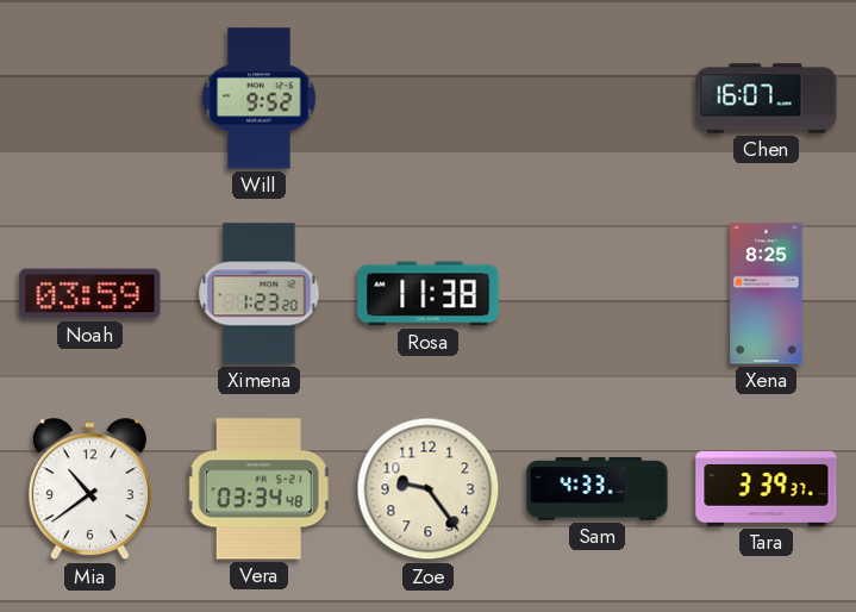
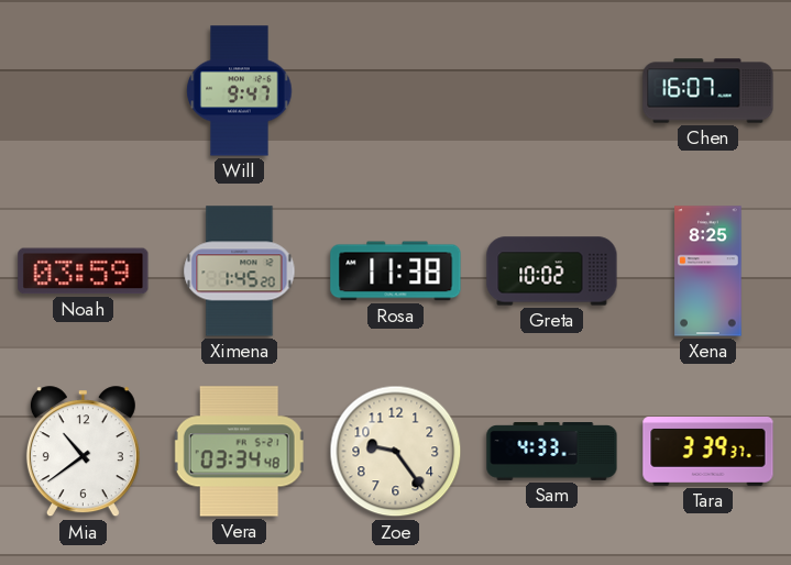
Will: 9:52 -> 9:47
Ximena: 1:23 -> 1:45
Greta: none -> 10:02
